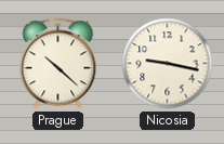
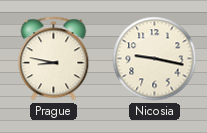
Prague: 10:22 -> 8:47
